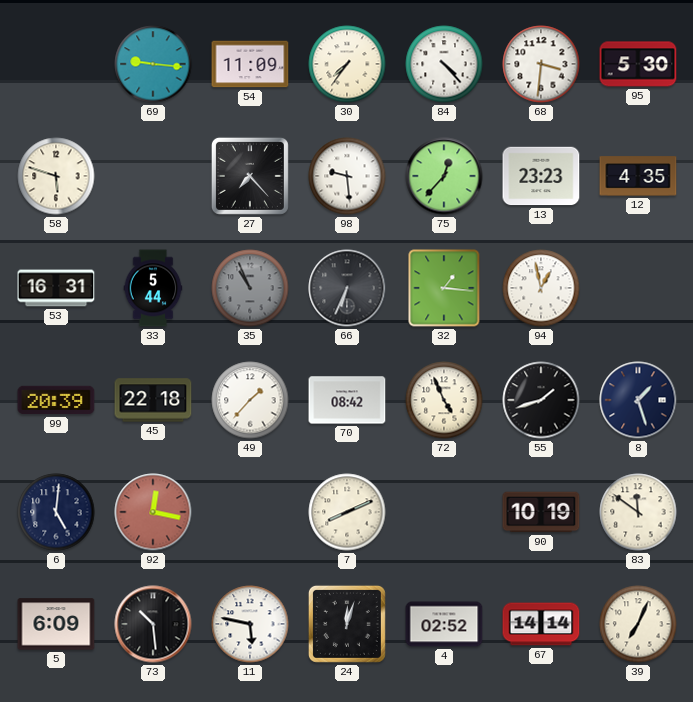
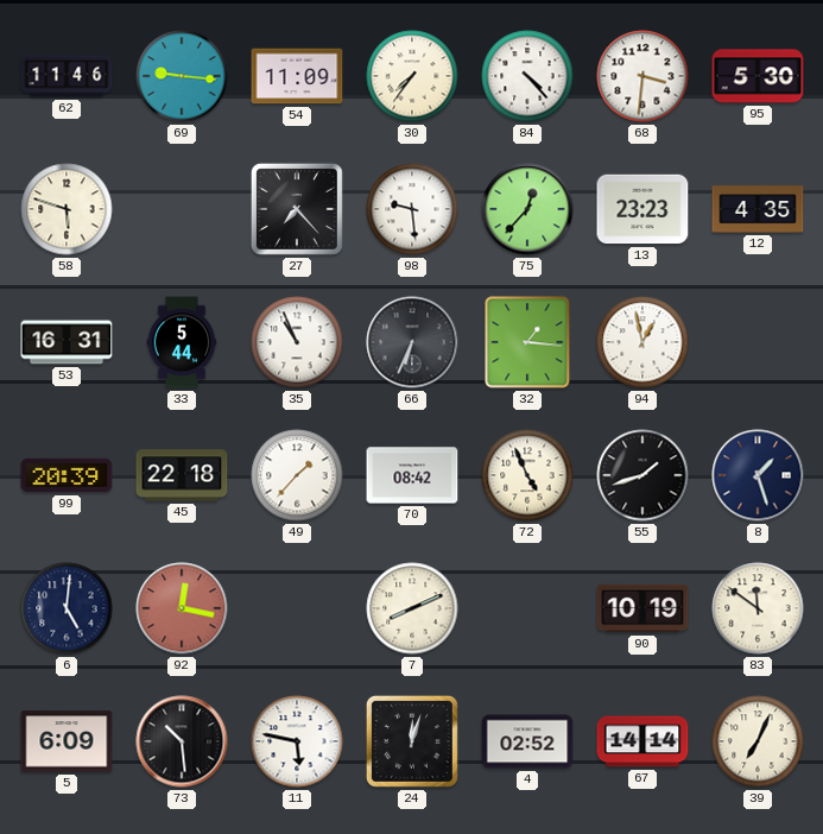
62: none -> 11:46
35 dial: grey -> white
